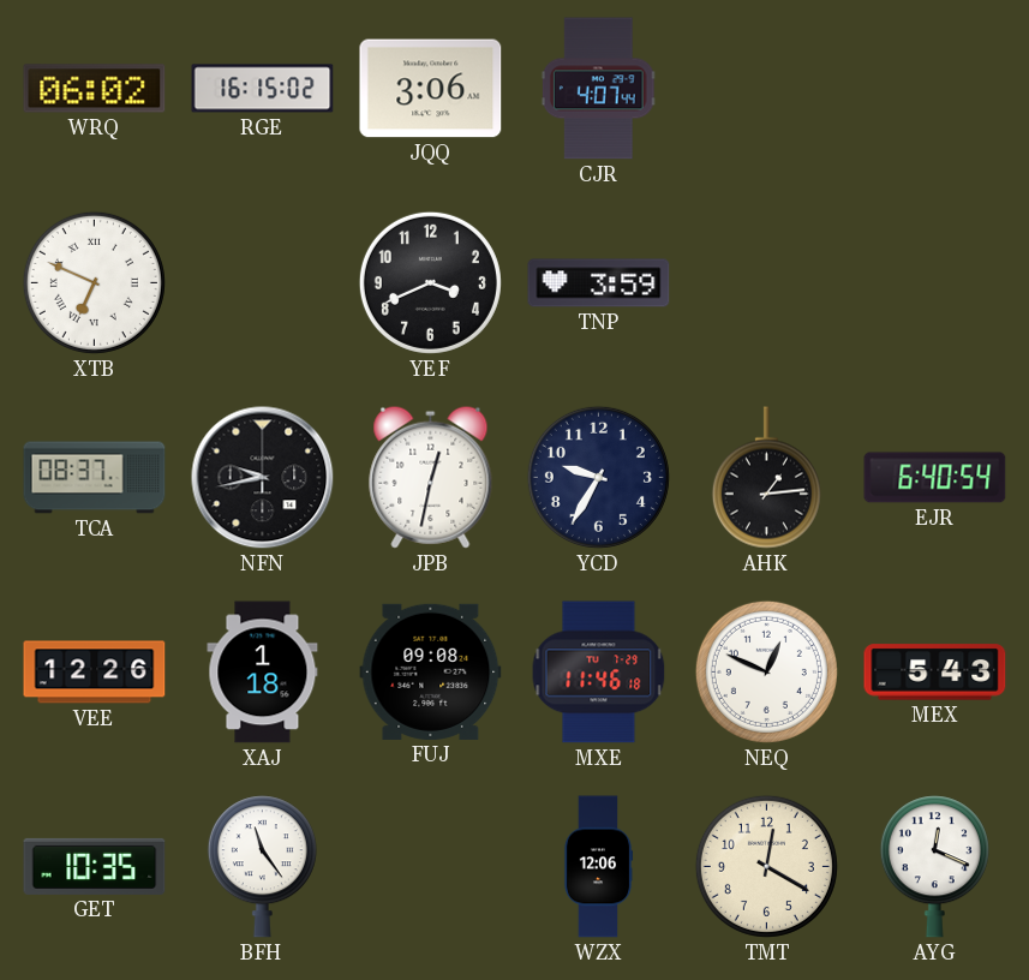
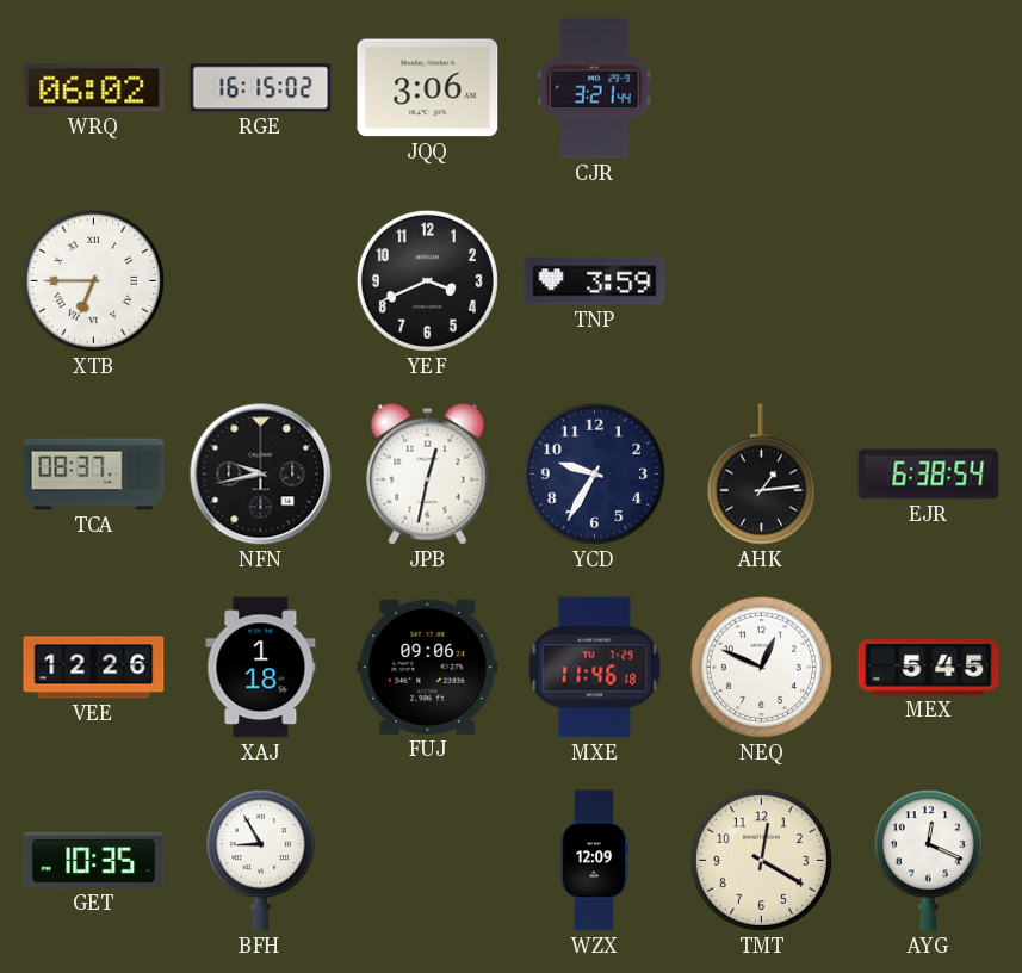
CJR: 4:07 -> 3:21
XTB: 6:49 -> 6:45
EJR: 6:40 -> 6:38
FUJ: 09:08 -> 09:06
MEX: 5:43 -> 5:45
BFH: 11:24 -> 8:55
WZX: 12:06 -> 12:09
